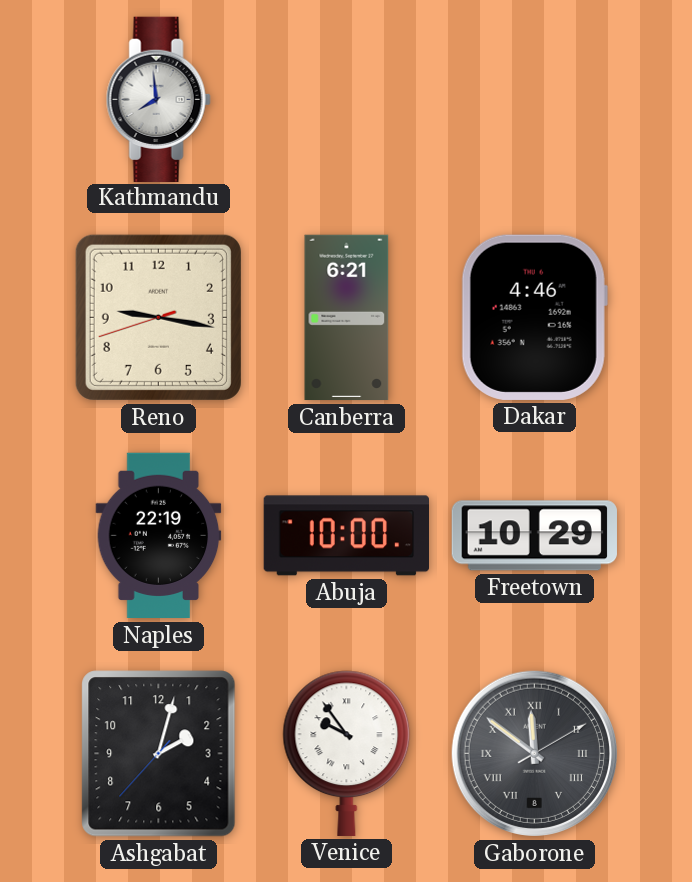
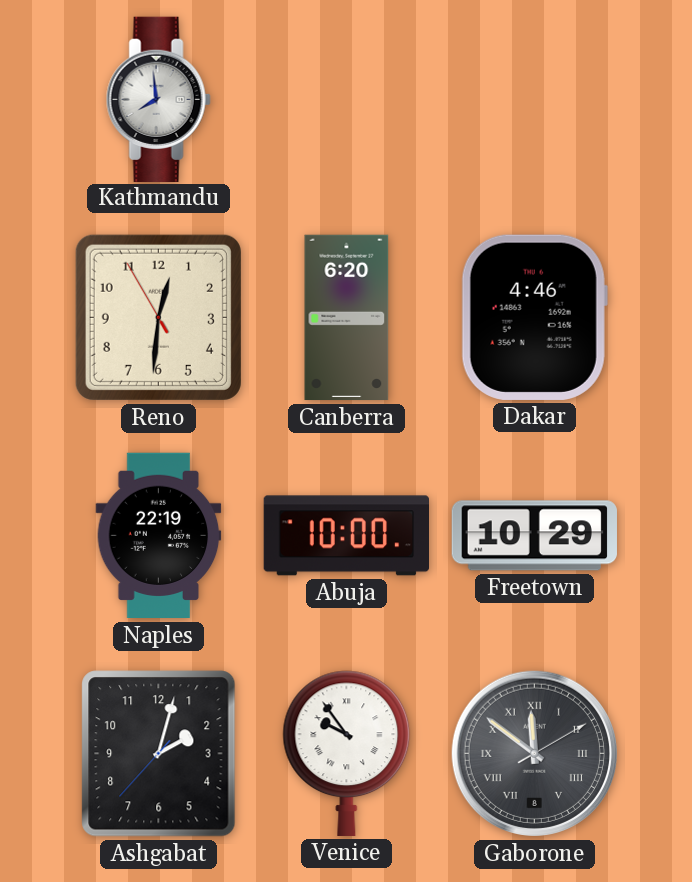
Reno: 9:16 -> 12:30
Canberra: 6:21 -> 6:20
